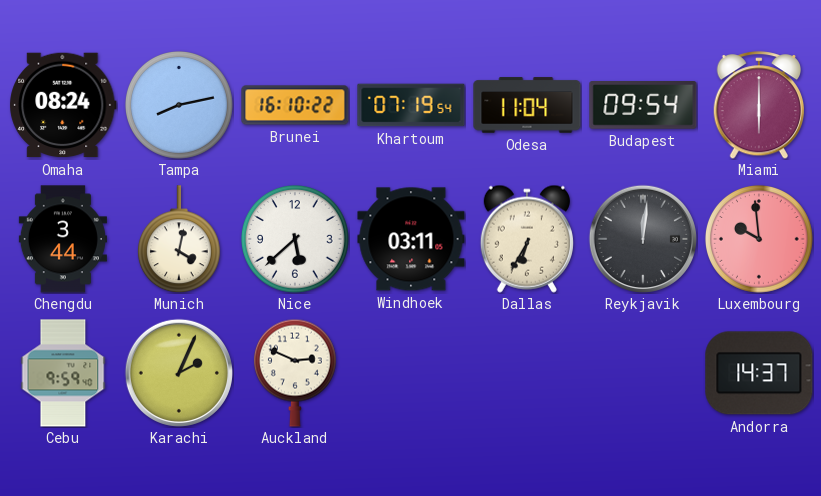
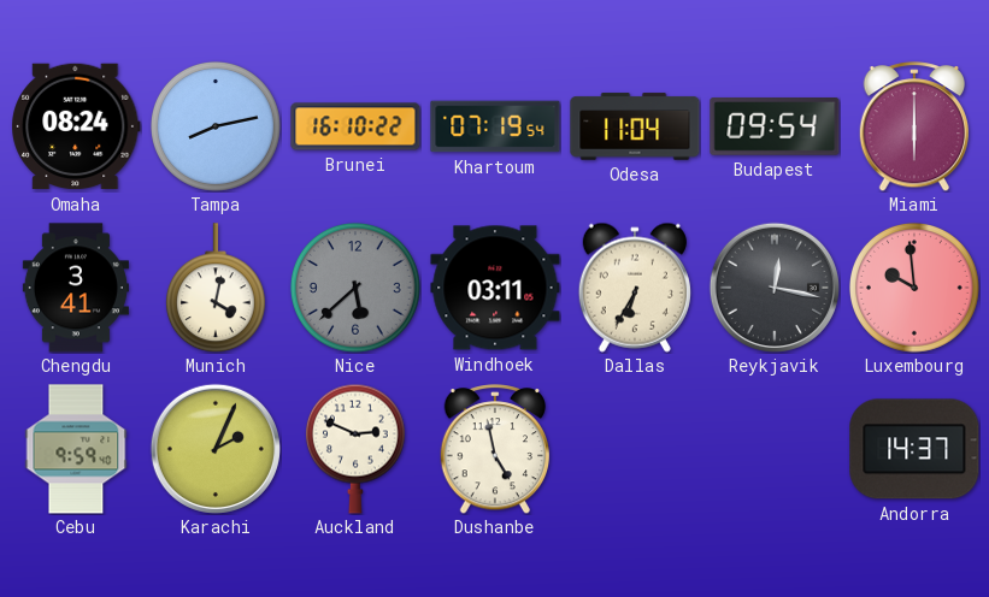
Chengdu: 3:44 -> 3:41
Nice dial: white -> grey
Reykjavik: 12:01 -> 12:17
Dushanbe: none -> 4:58
